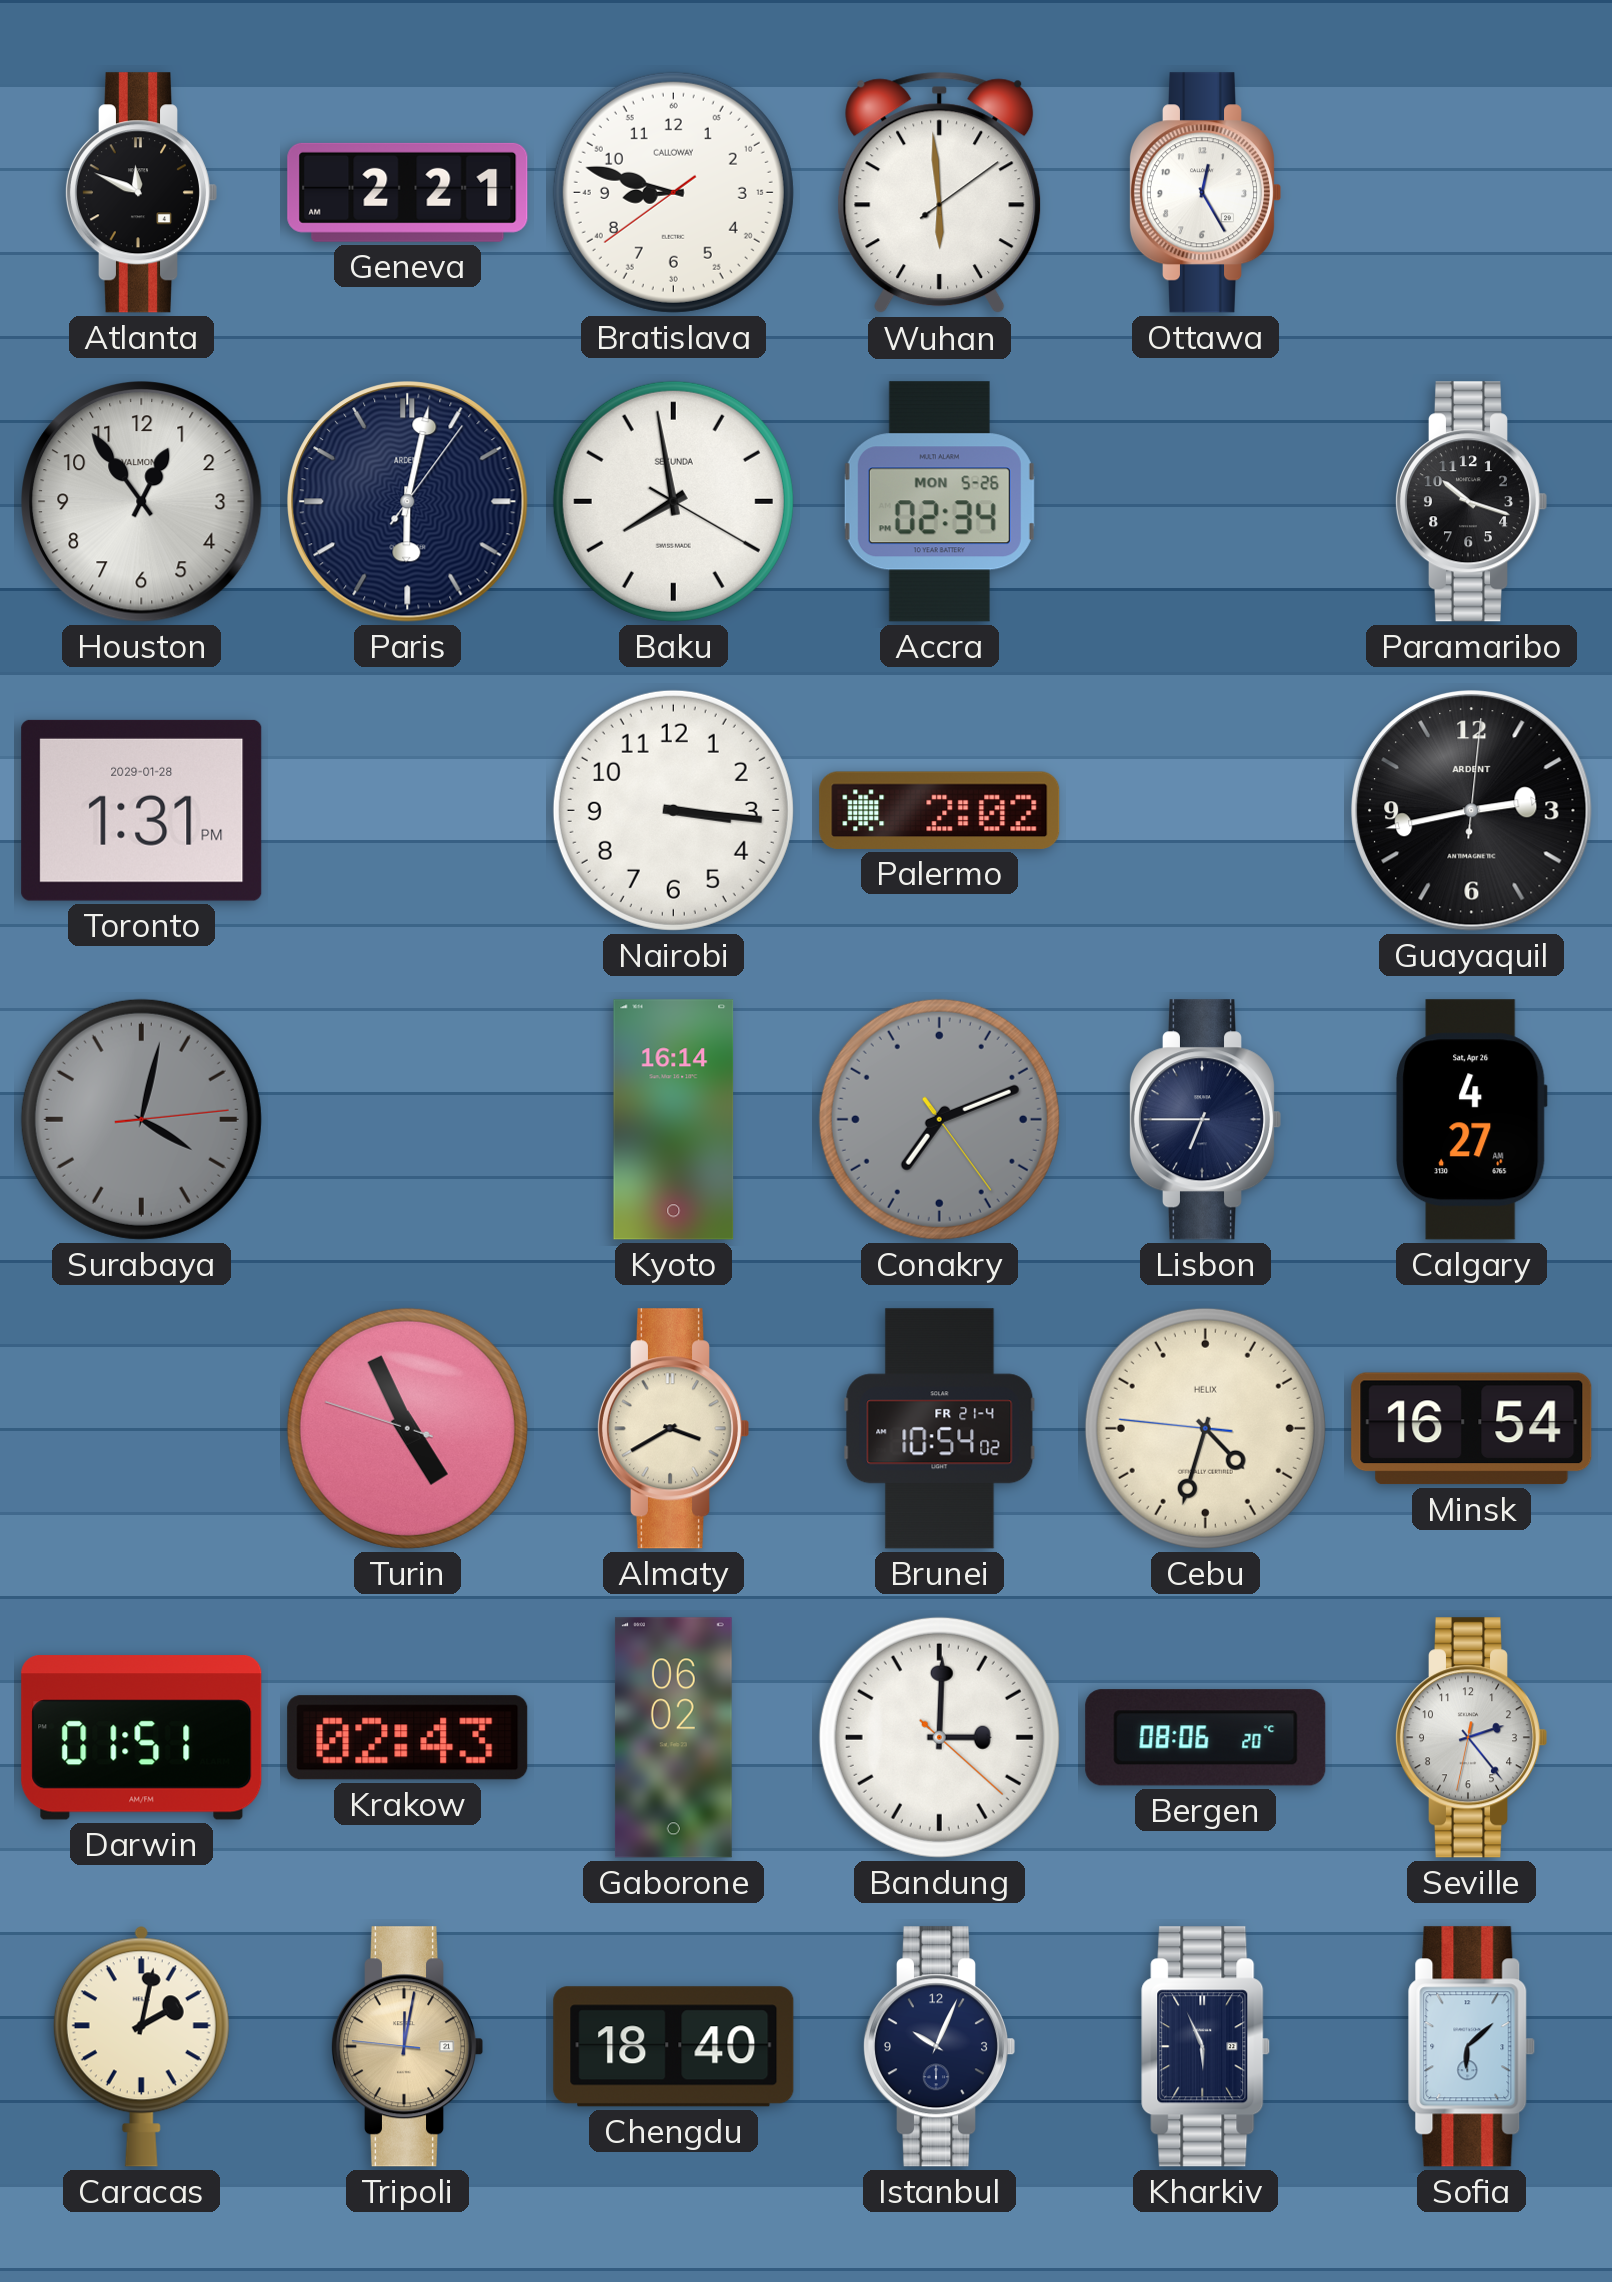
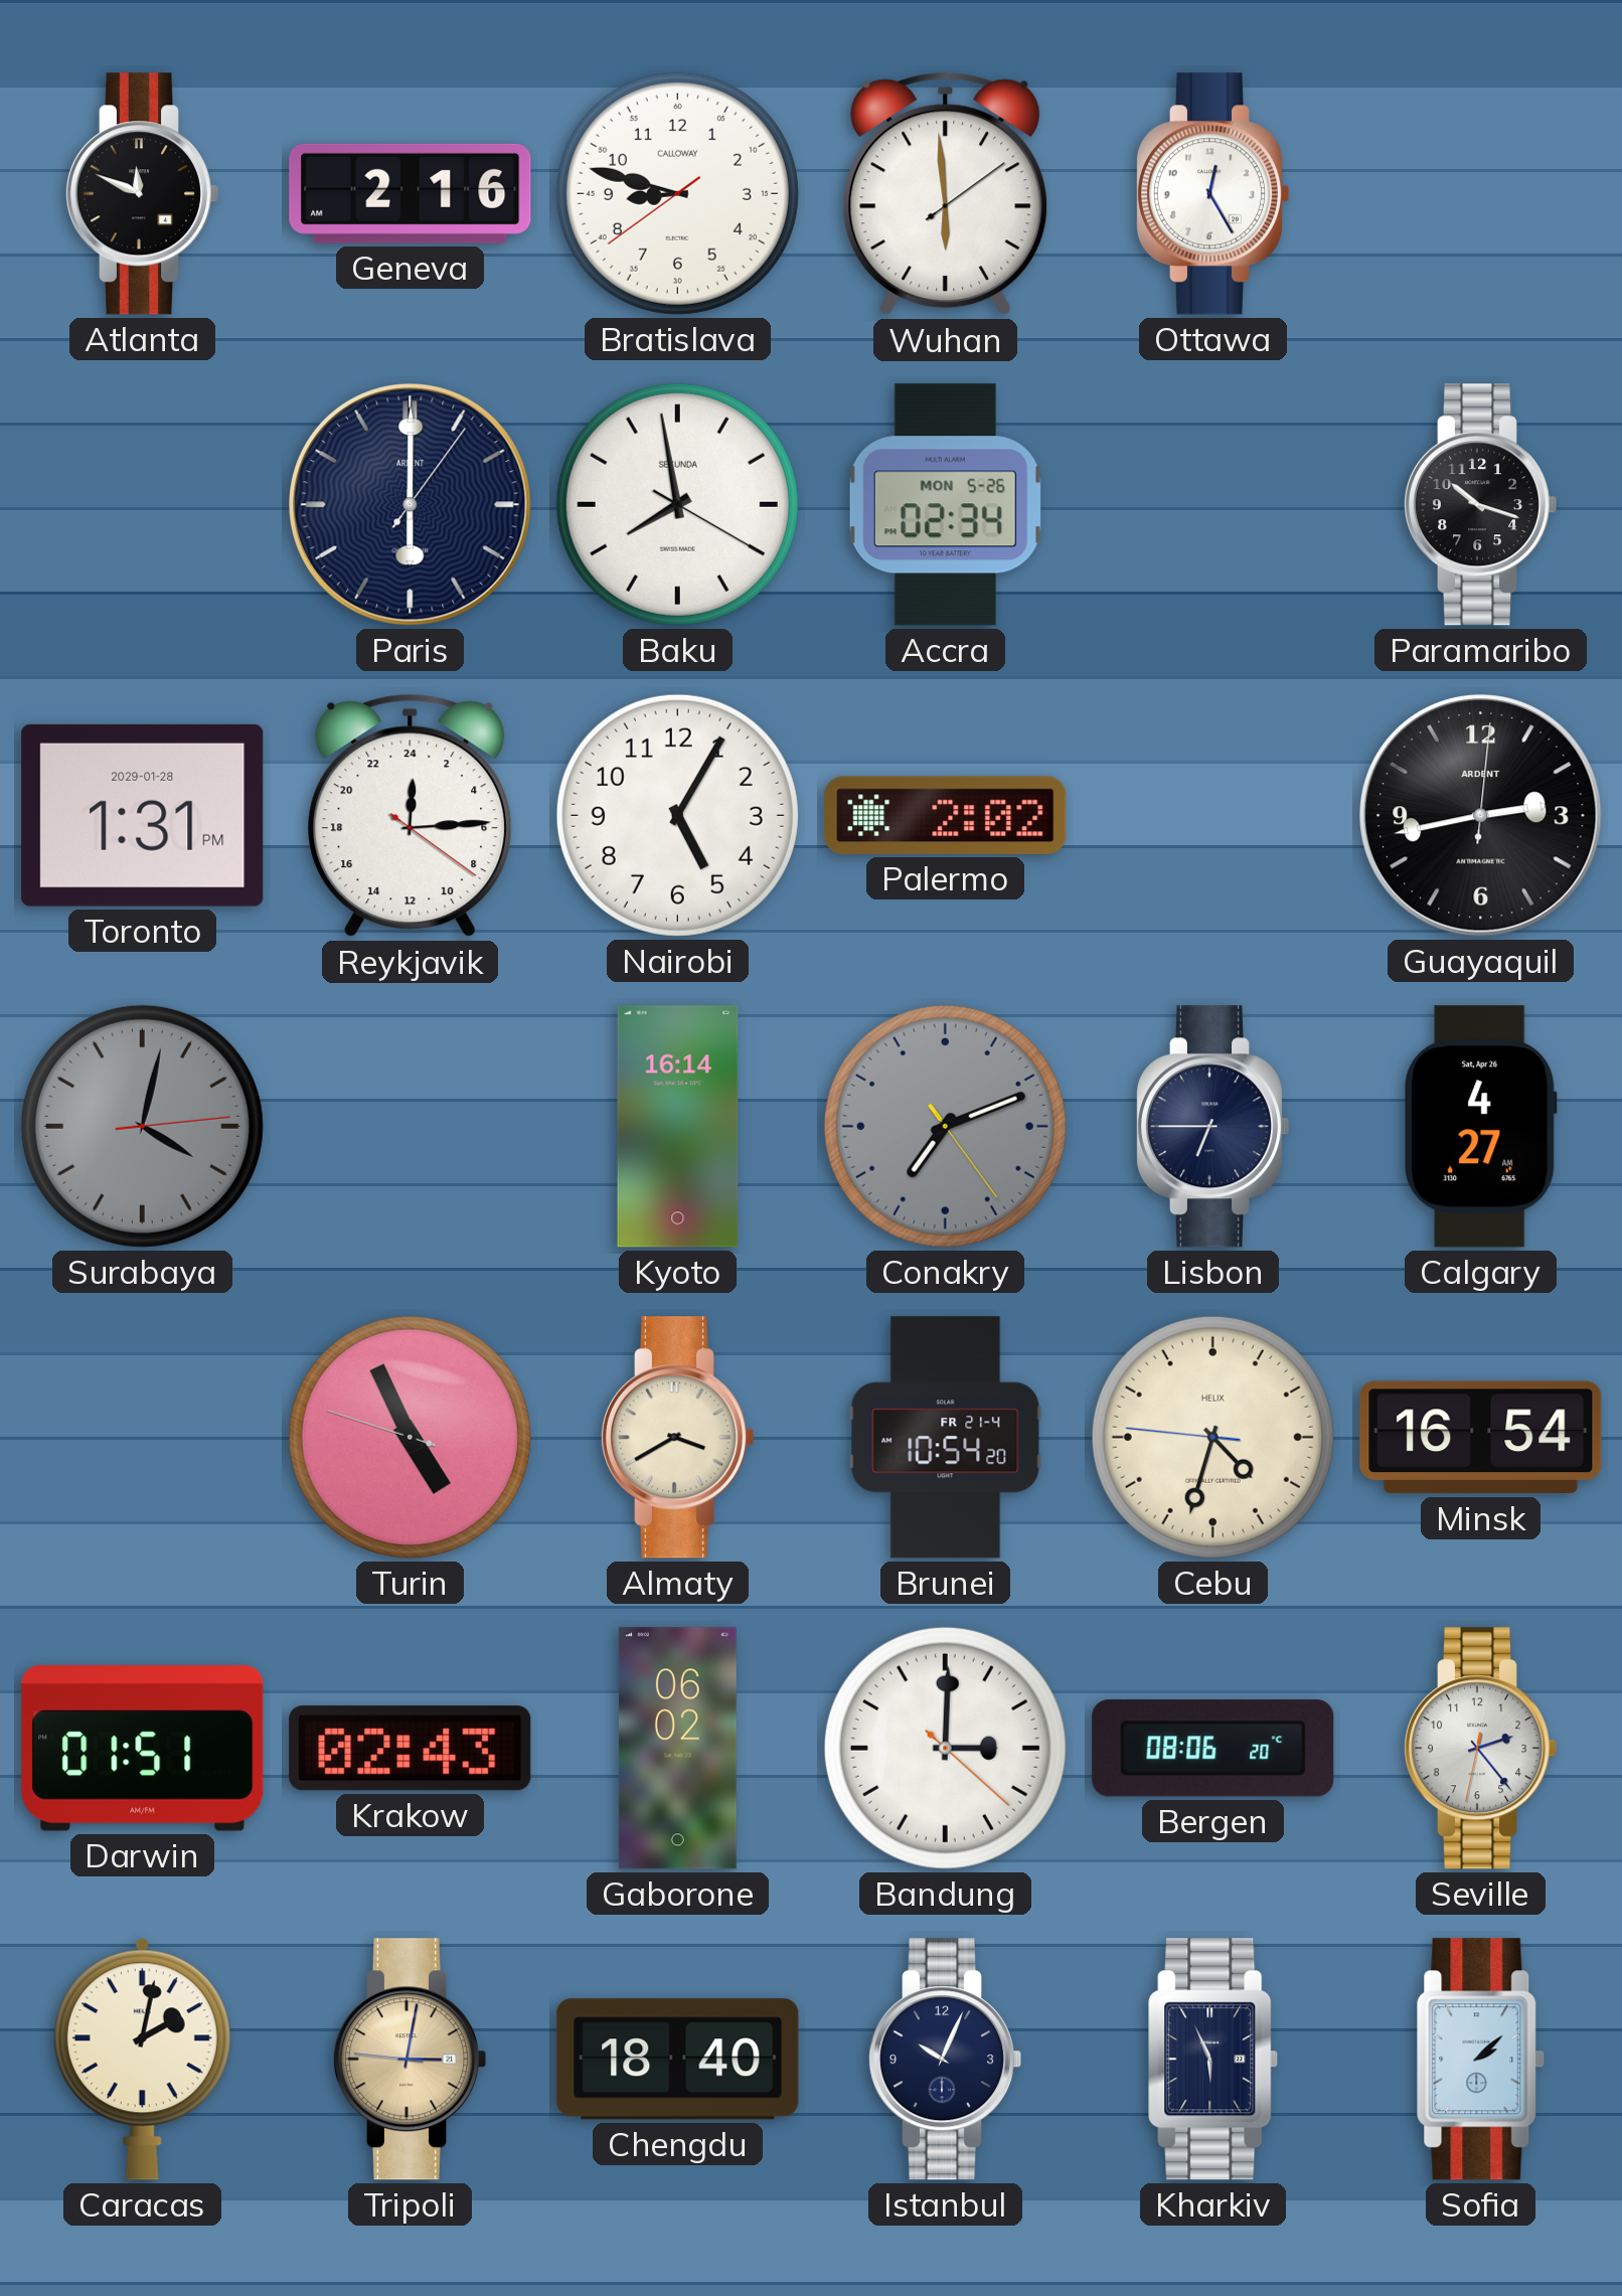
Geneva: 2:21 -> 2:16
Houston: 12:54 -> none
Paris: 6:02 -> 6:00
Reykjavik: none -> 0:14
Nairobi: 3:16 -> 5:05
Brunei: 10:54:02 -> 10:54:20
Tripoli: 12:01 -> 3:01
Sofia: 6:08 -> 2:08
